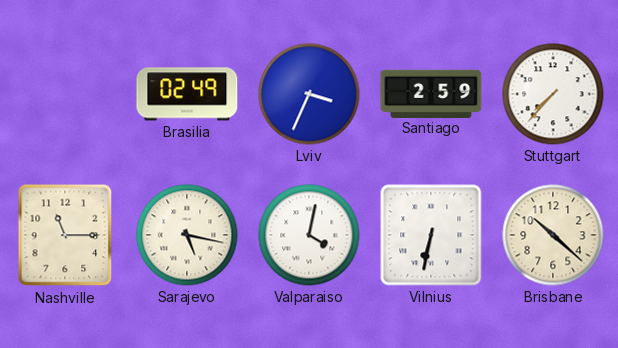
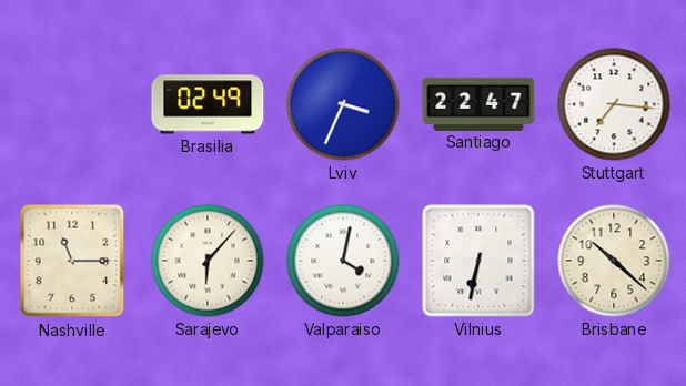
Santiago: 2:59 -> 22:47
Stuttgart: 7:37 -> 7:16
Sarajevo: 5:17 -> 6:07
